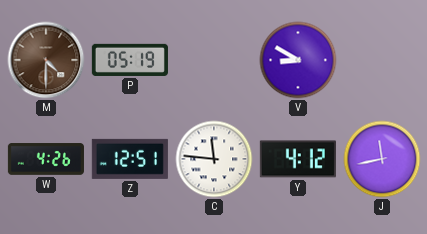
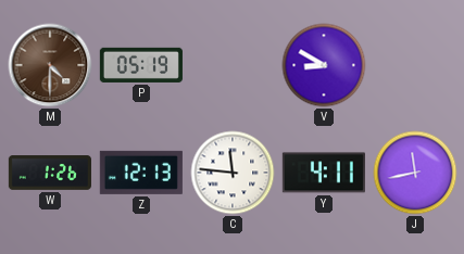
W: 4:26 -> 1:26
Z: 12:51 -> 12:13
Y: 4:12 -> 4:11
